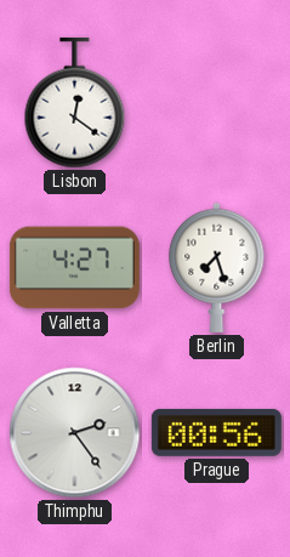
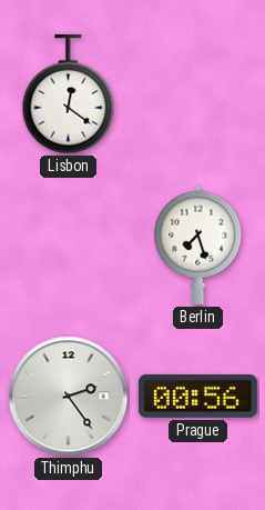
Valletta: 4:27 -> none
